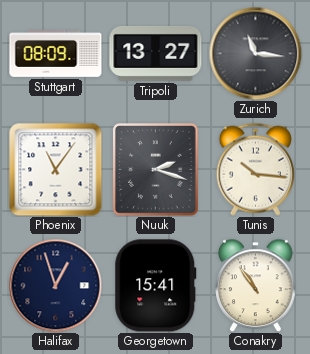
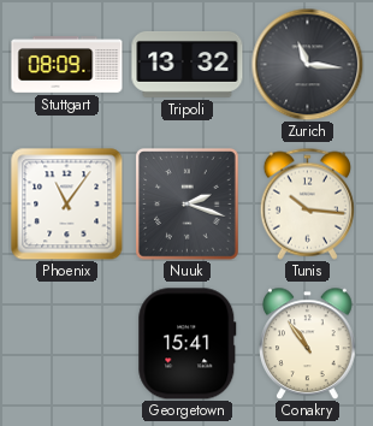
Tripoli: 13:27 -> 13:32
Halifax: 12:57 -> none
